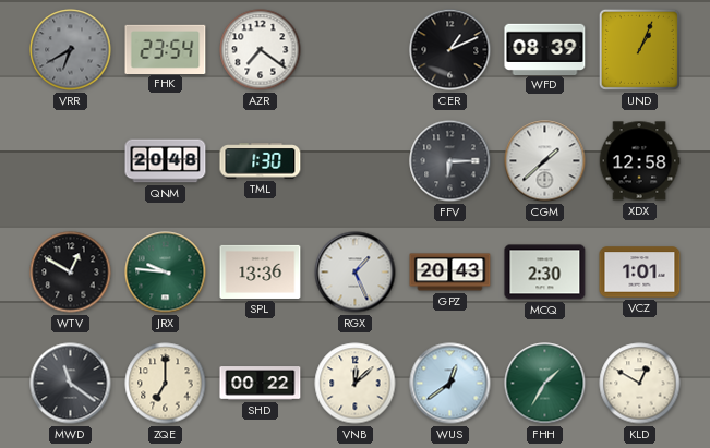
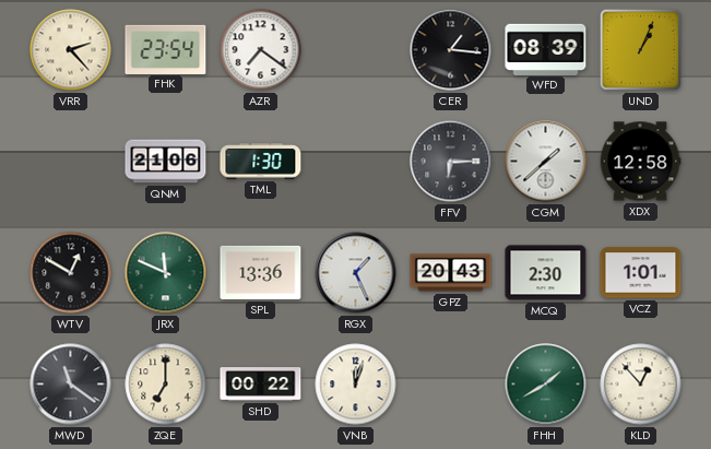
VRR: 6:40 -> 2:23
VRR dial: grey -> cream
CER: 1:11 -> 1:16
QNM: 20:48 -> 21:06
JRX: 9:46 -> 11:49
VNB: 12:08 -> 12:03
WUS: 12:39 -> none
FHH: 1:35 -> 1:40
KLD: 12:50 -> 12:53
